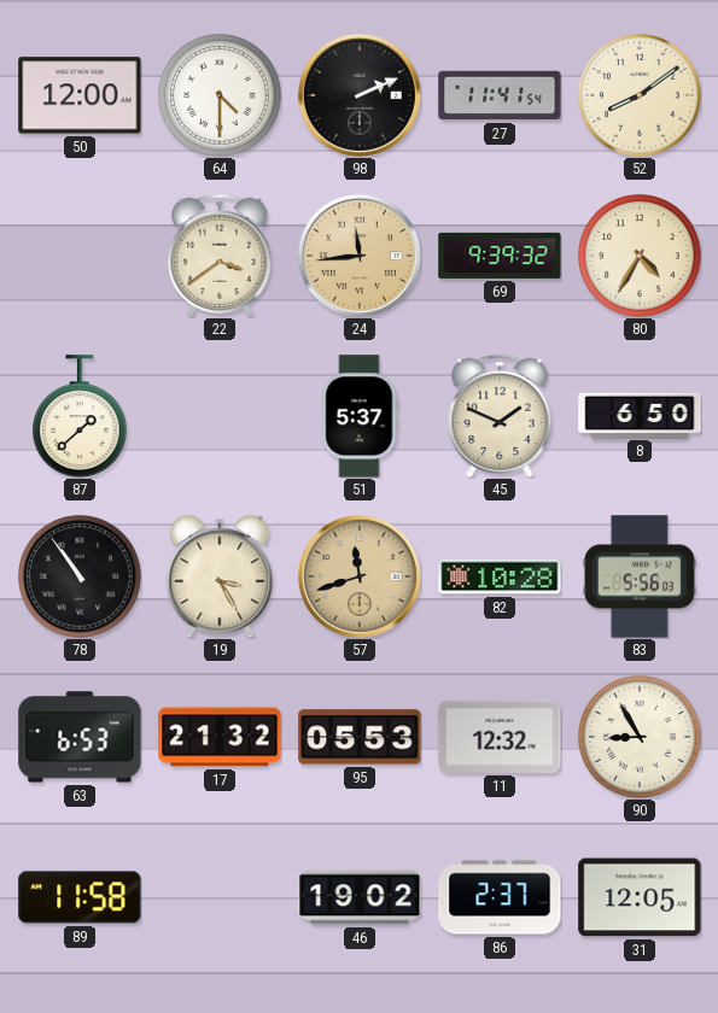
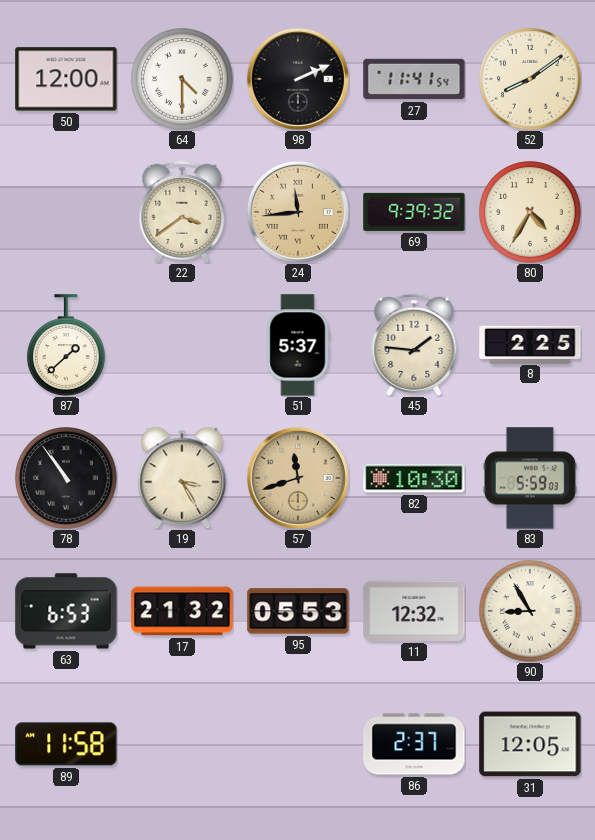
45: 1:49 -> 1:46
8: 6:50 -> 2:25
82: 10:28 -> 10:30
83: 5:56 -> 5:59
46: 19:02 -> none
